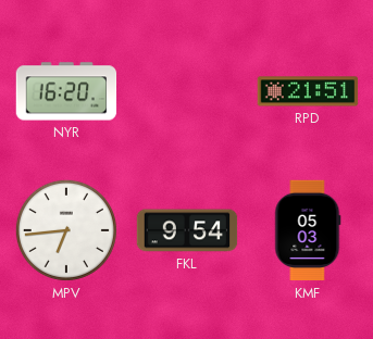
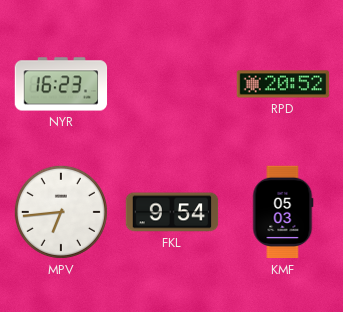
NYR: 16:20 -> 16:23
RPD: 21:51 -> 20:52
